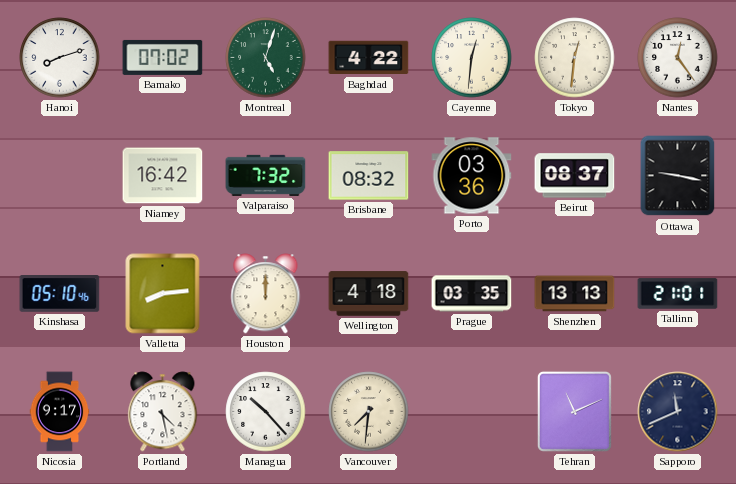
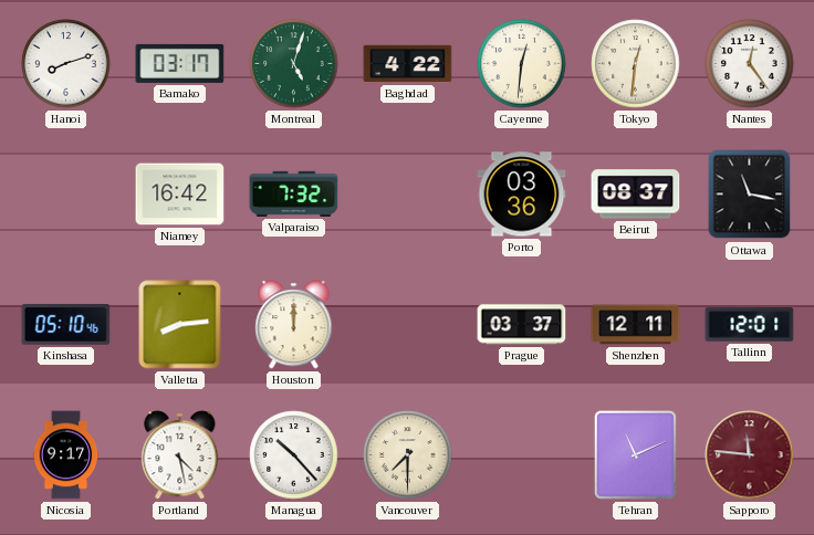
Bamako: 07:02 -> 03:17
Brisbane: 08:32 -> none
Ottawa: 9:17 -> 11:17
Wellington: 4:18 -> none
Prague: 03:35 -> 03:37
Shenzhen: 13:13 -> 12:11
Tallinn: 21:01 -> 12:01
Vancouver: 7:31 -> 7:30
Sapporo: 11:41 -> 11:46
Sapporo dial: navy -> burgundy
